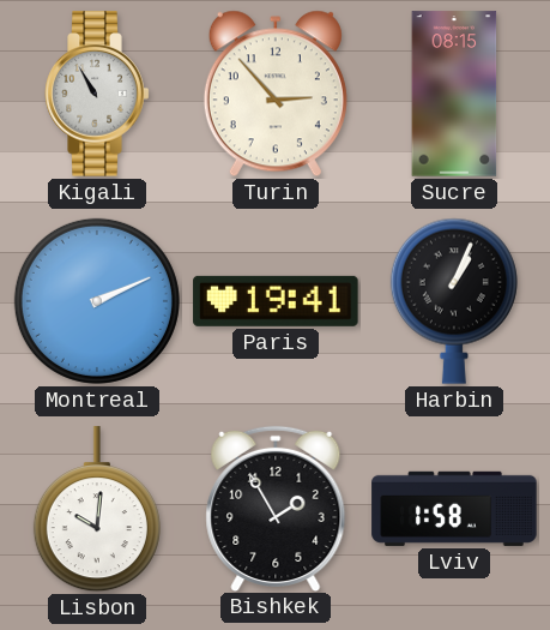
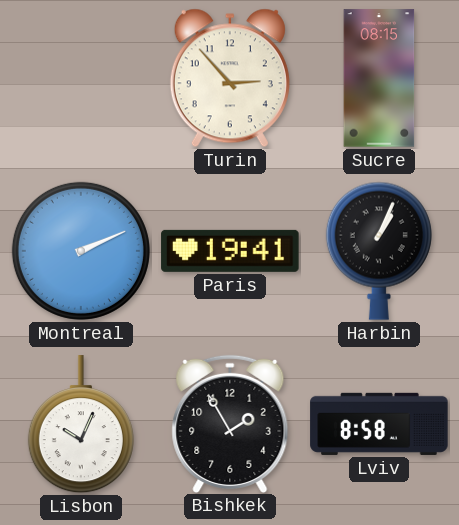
Kigali: 10:55 -> none
Lisbon: 10:01 -> 10:04
Lviv: 1:58 -> 8:58
